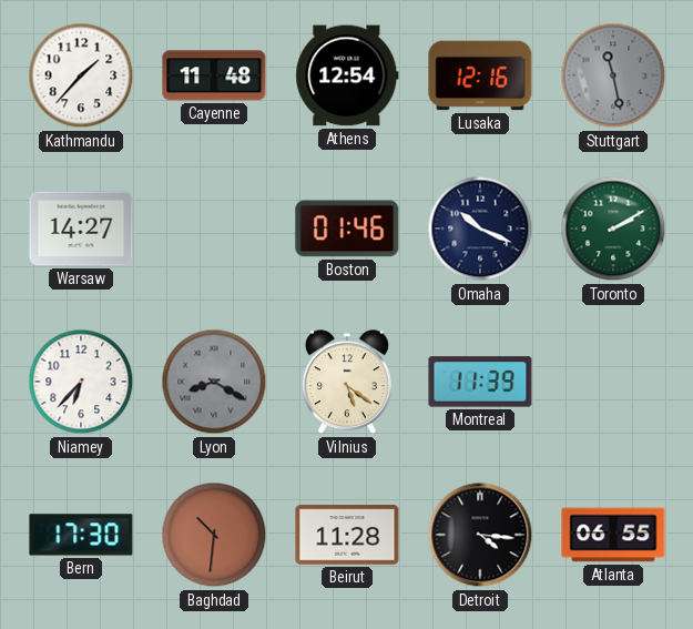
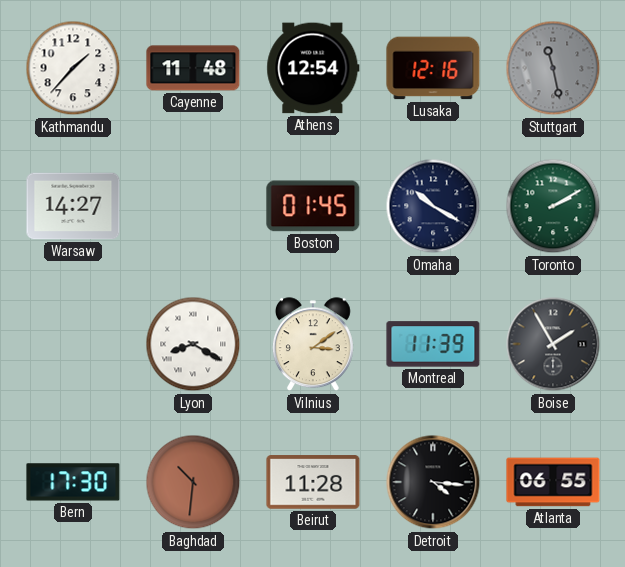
Boston: 01:46 -> 01:45
Omaha: 10:19 -> 10:20
Niamey: 6:37 -> none
Lyon dial: grey -> white
Vilnius: 5:21 -> 3:09
Boise: none -> 1:55
